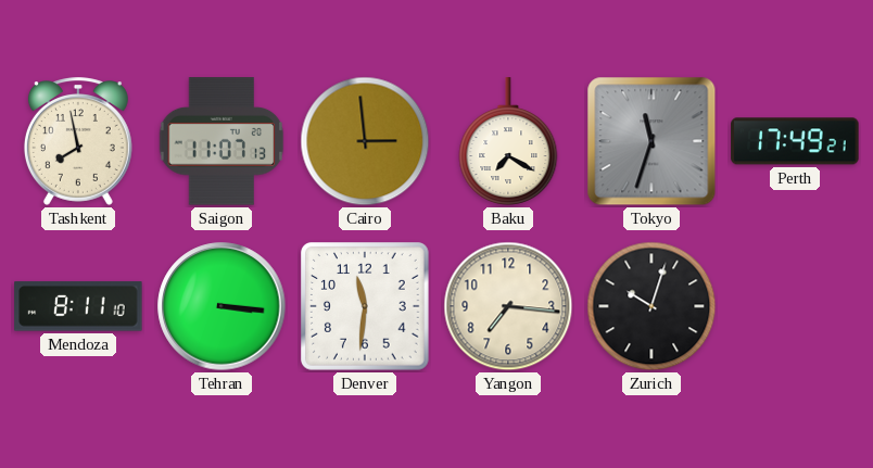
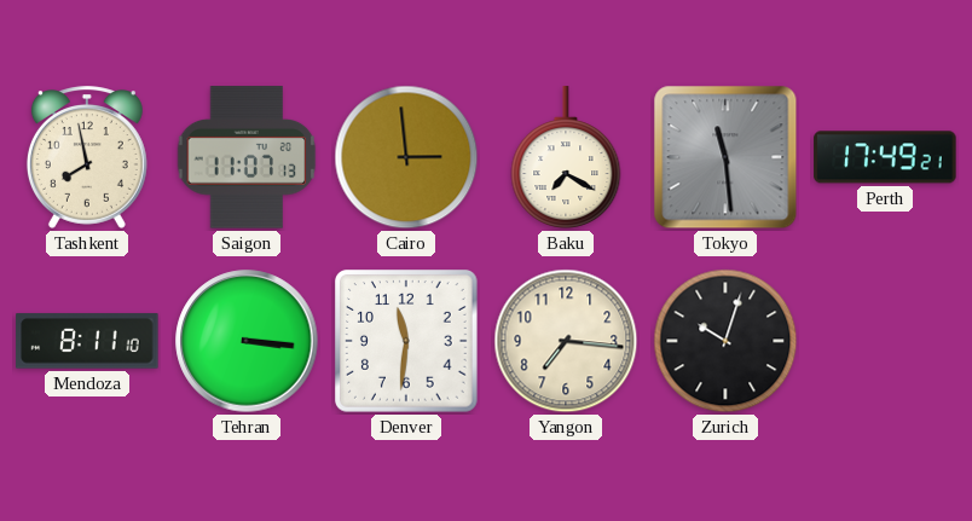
Tokyo: 11:33 -> 11:29
